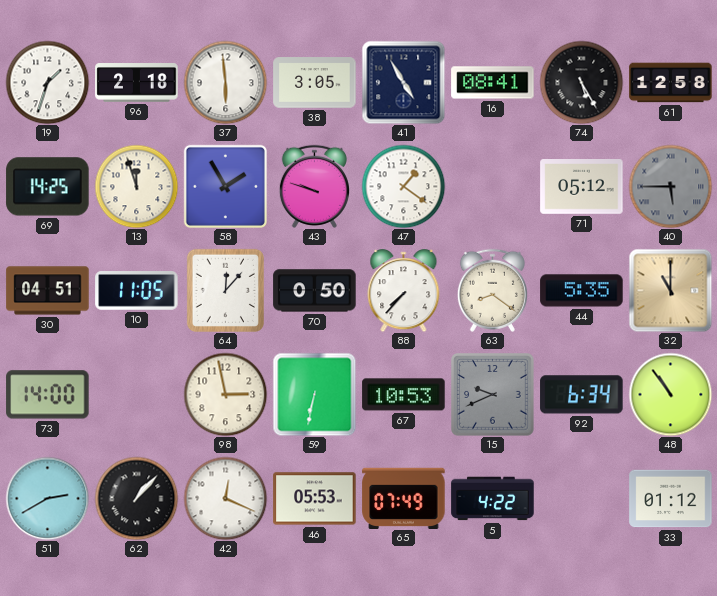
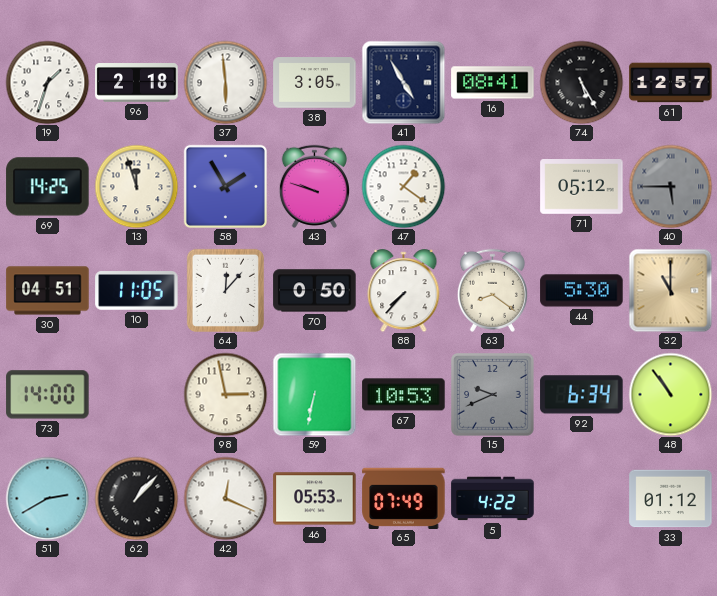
61: 12:58 -> 12:57
44: 5:35 -> 5:30
